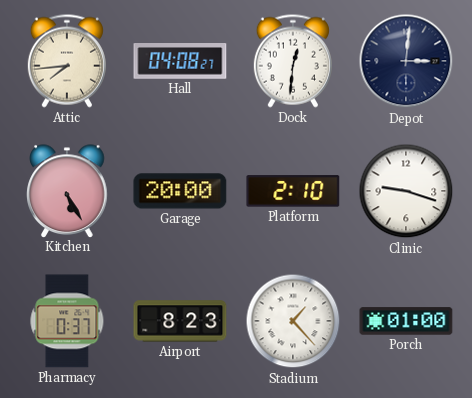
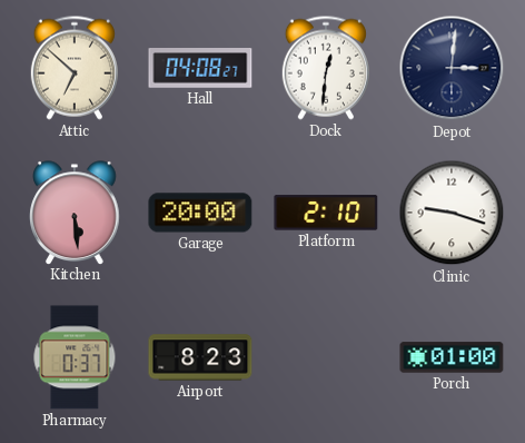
Attic: 7:44 -> 6:52
Kitchen: 5:25 -> 5:29
Stadium: 1:23 -> none
